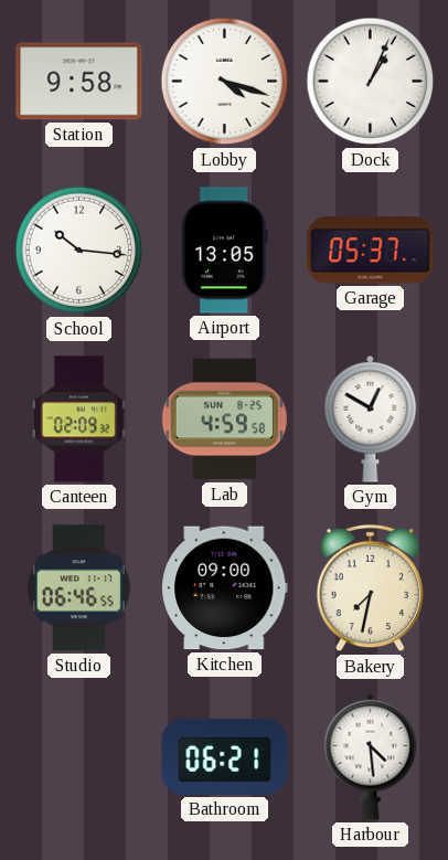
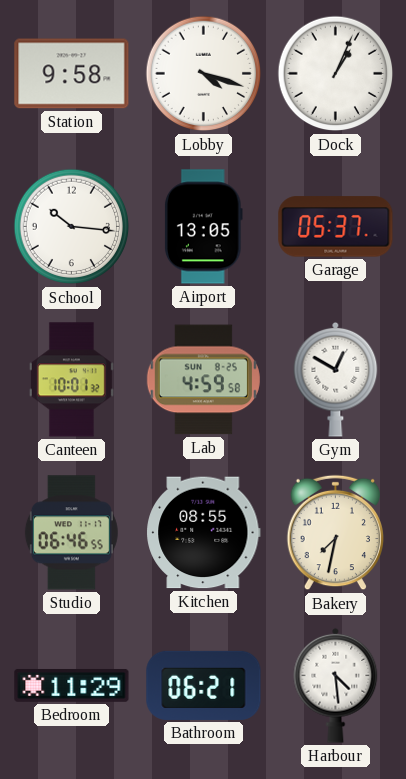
Canteen: 02:09 -> 10:01
Kitchen: 09:00 -> 08:55
Bedroom: none -> 11:29
